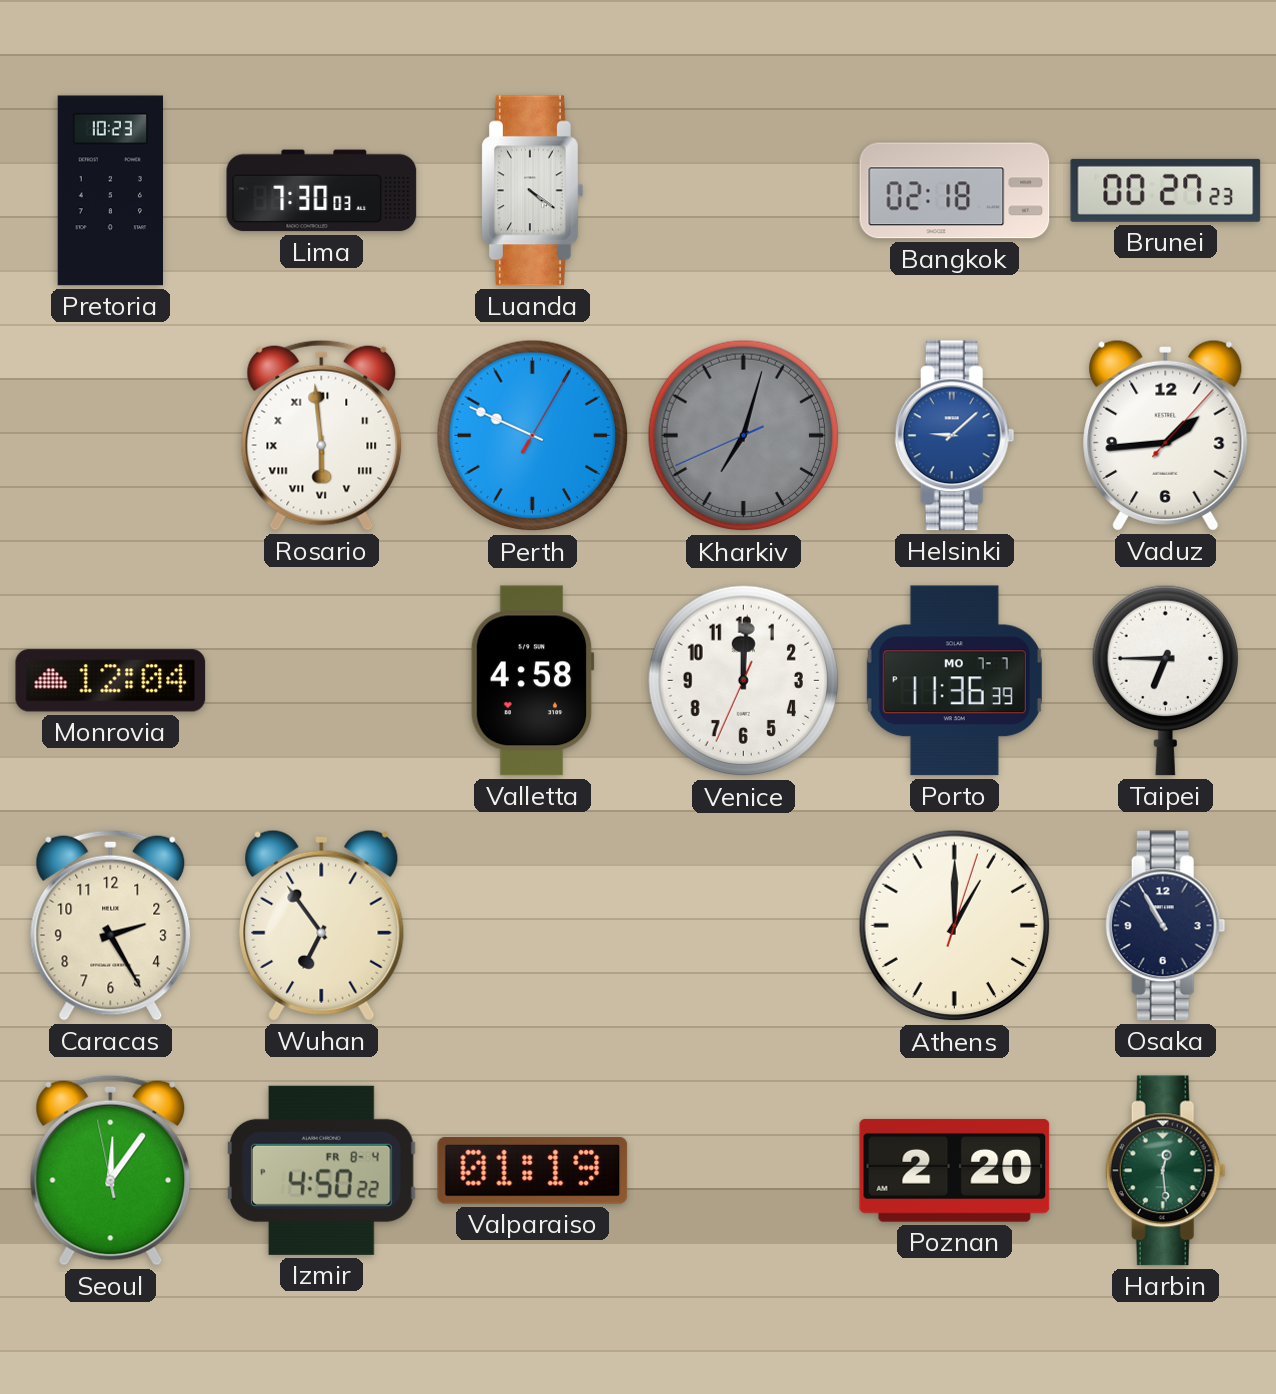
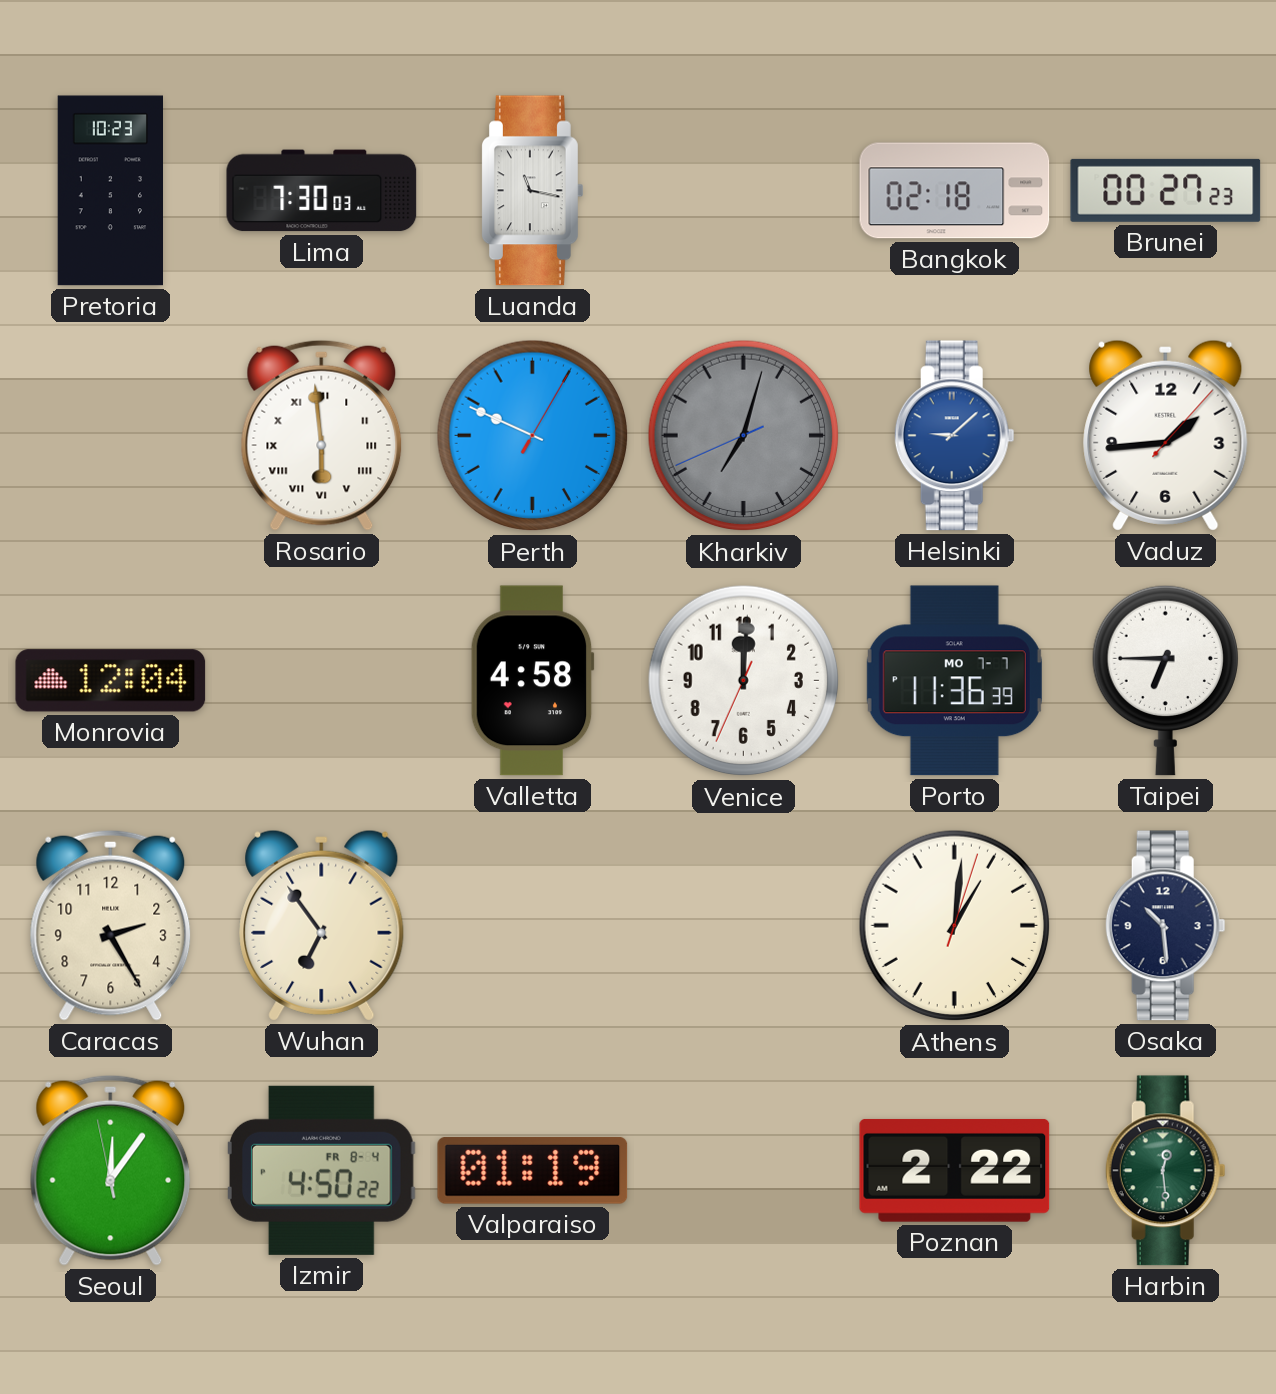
Luanda: 4:21 -> 11:17
Athens: 1:00 -> 1:01
Osaka: 10:55 -> 10:29
Poznan: 2:20 -> 2:22
